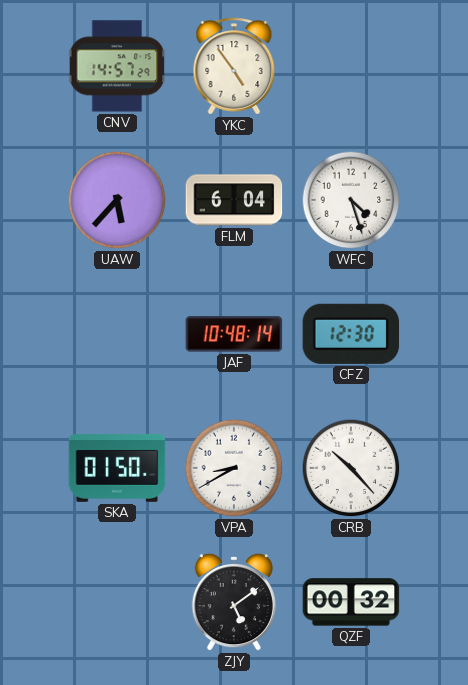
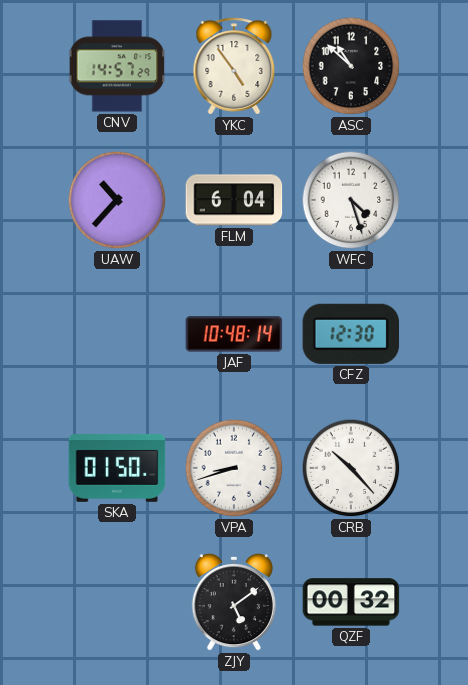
ASC: none -> 10:52
UAW: 5:37 -> 10:37
VPA: 8:40 -> 8:42
